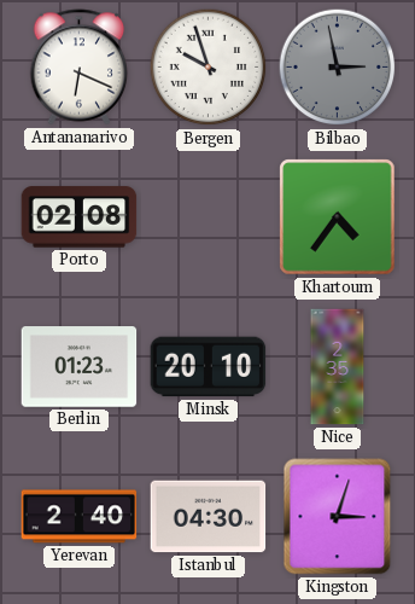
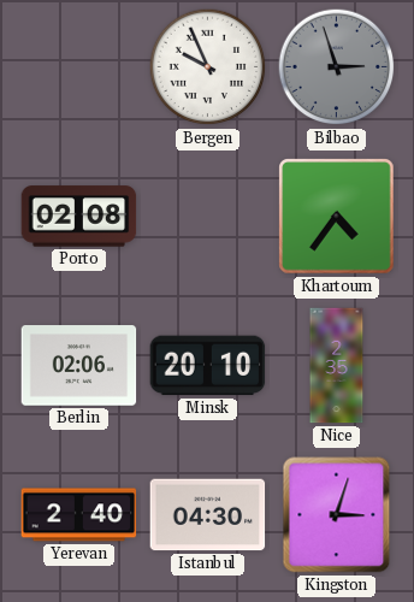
Antananarivo: 6:19 -> none
Bergen: 9:57 -> 9:56
Bilbao: 2:58 -> 2:57
Berlin: 01:23 -> 02:06
